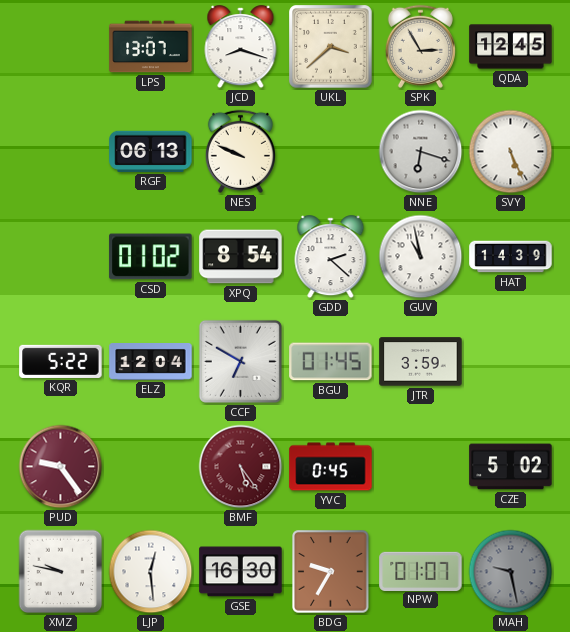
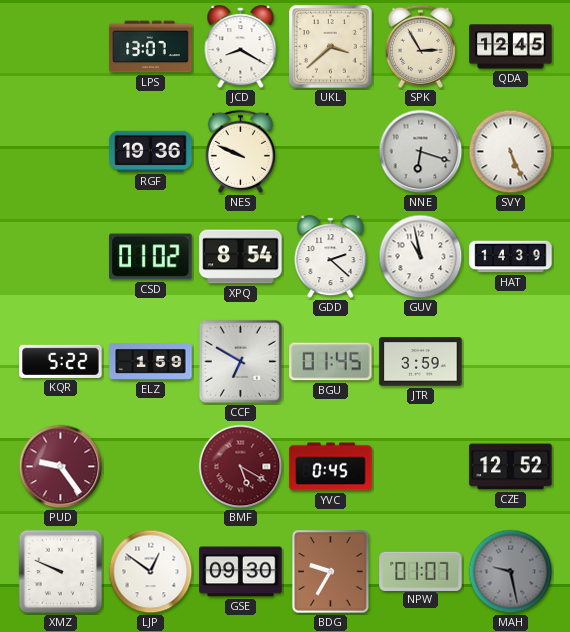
JCD: 8:18 -> 8:20
RGF: 06:13 -> 19:36
ELZ: 12:04 -> 1:59
BMF: 5:24 -> 5:20
CZE: 5:02 -> 12:52
XMZ: 9:47 -> 9:49
LJP: 12:29 -> 12:51
GSE: 16:30 -> 09:30
